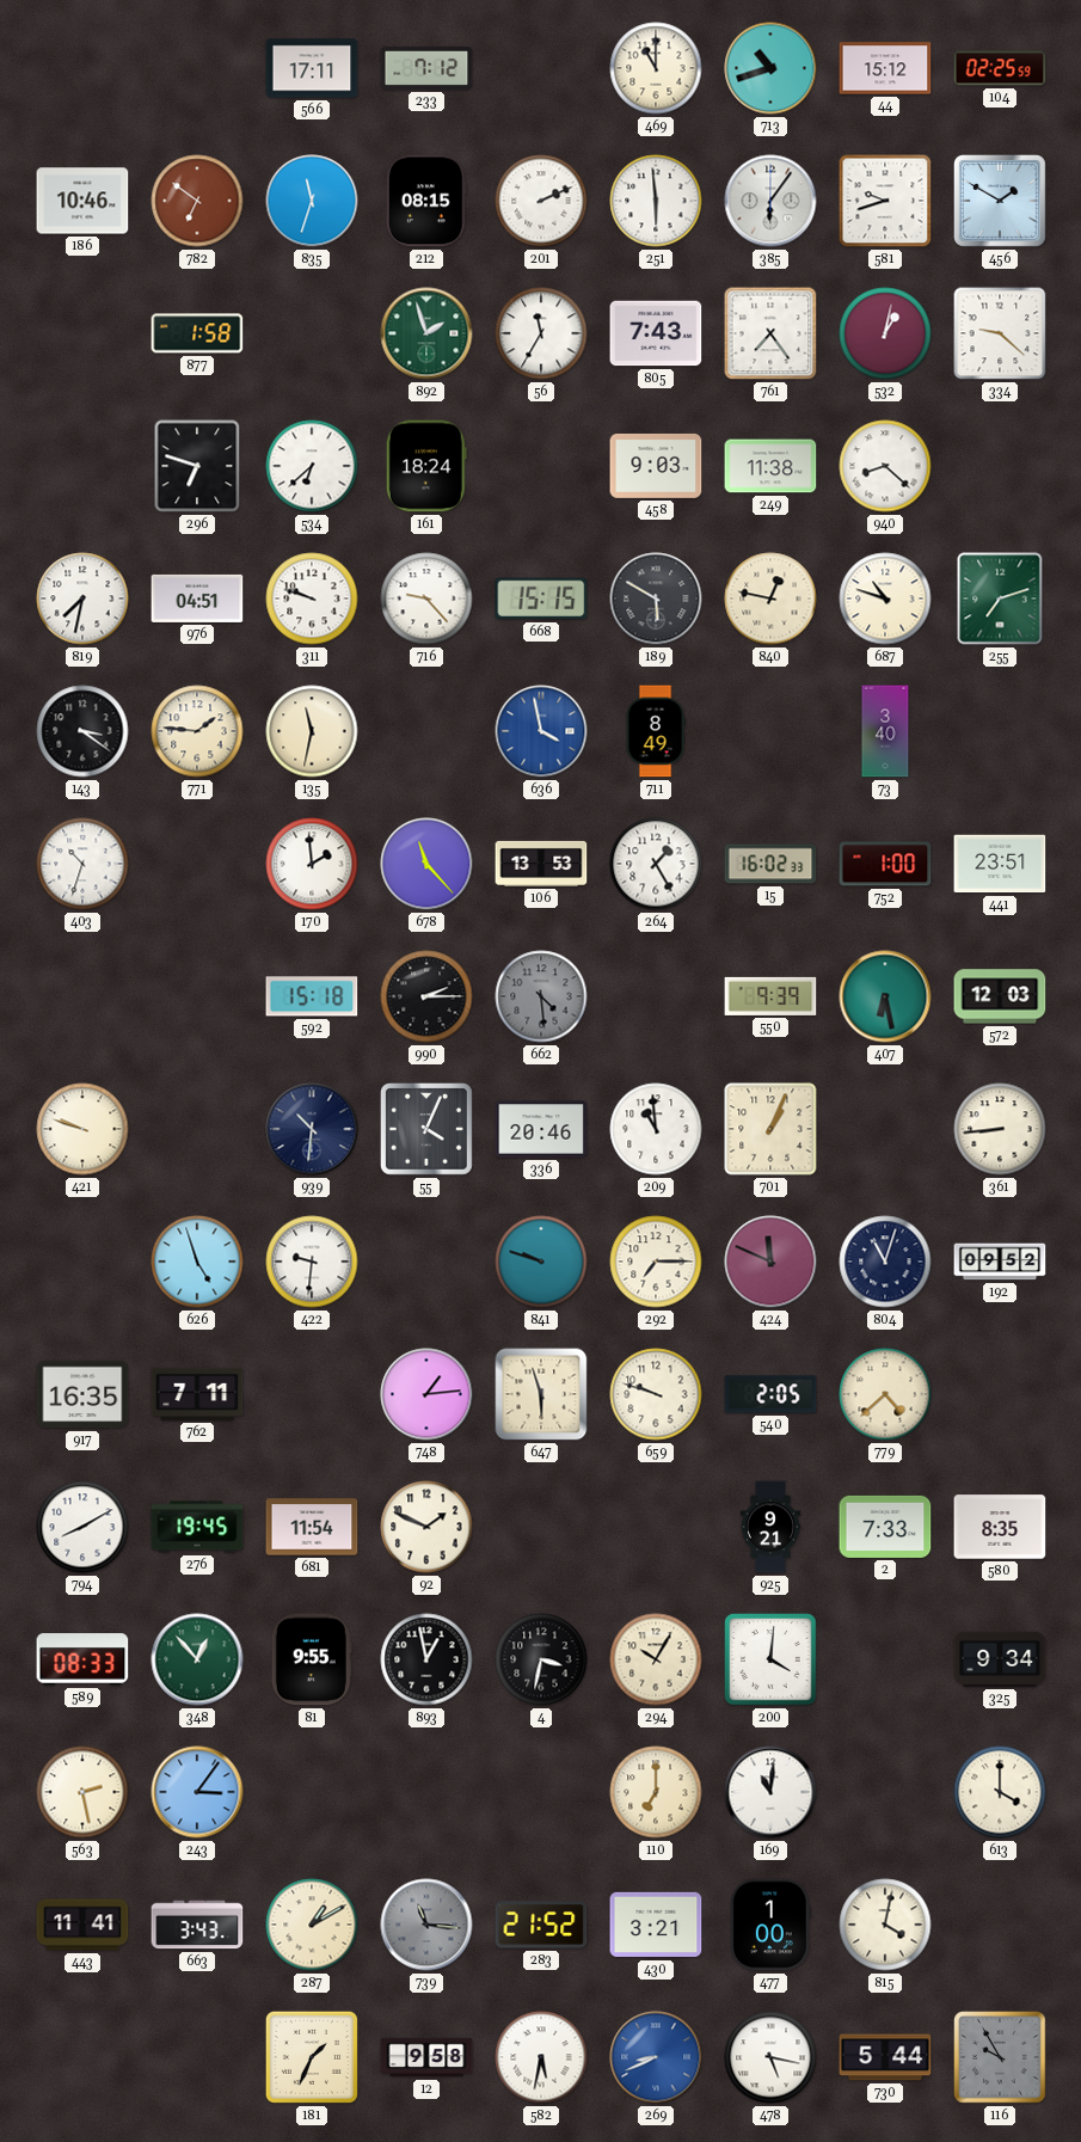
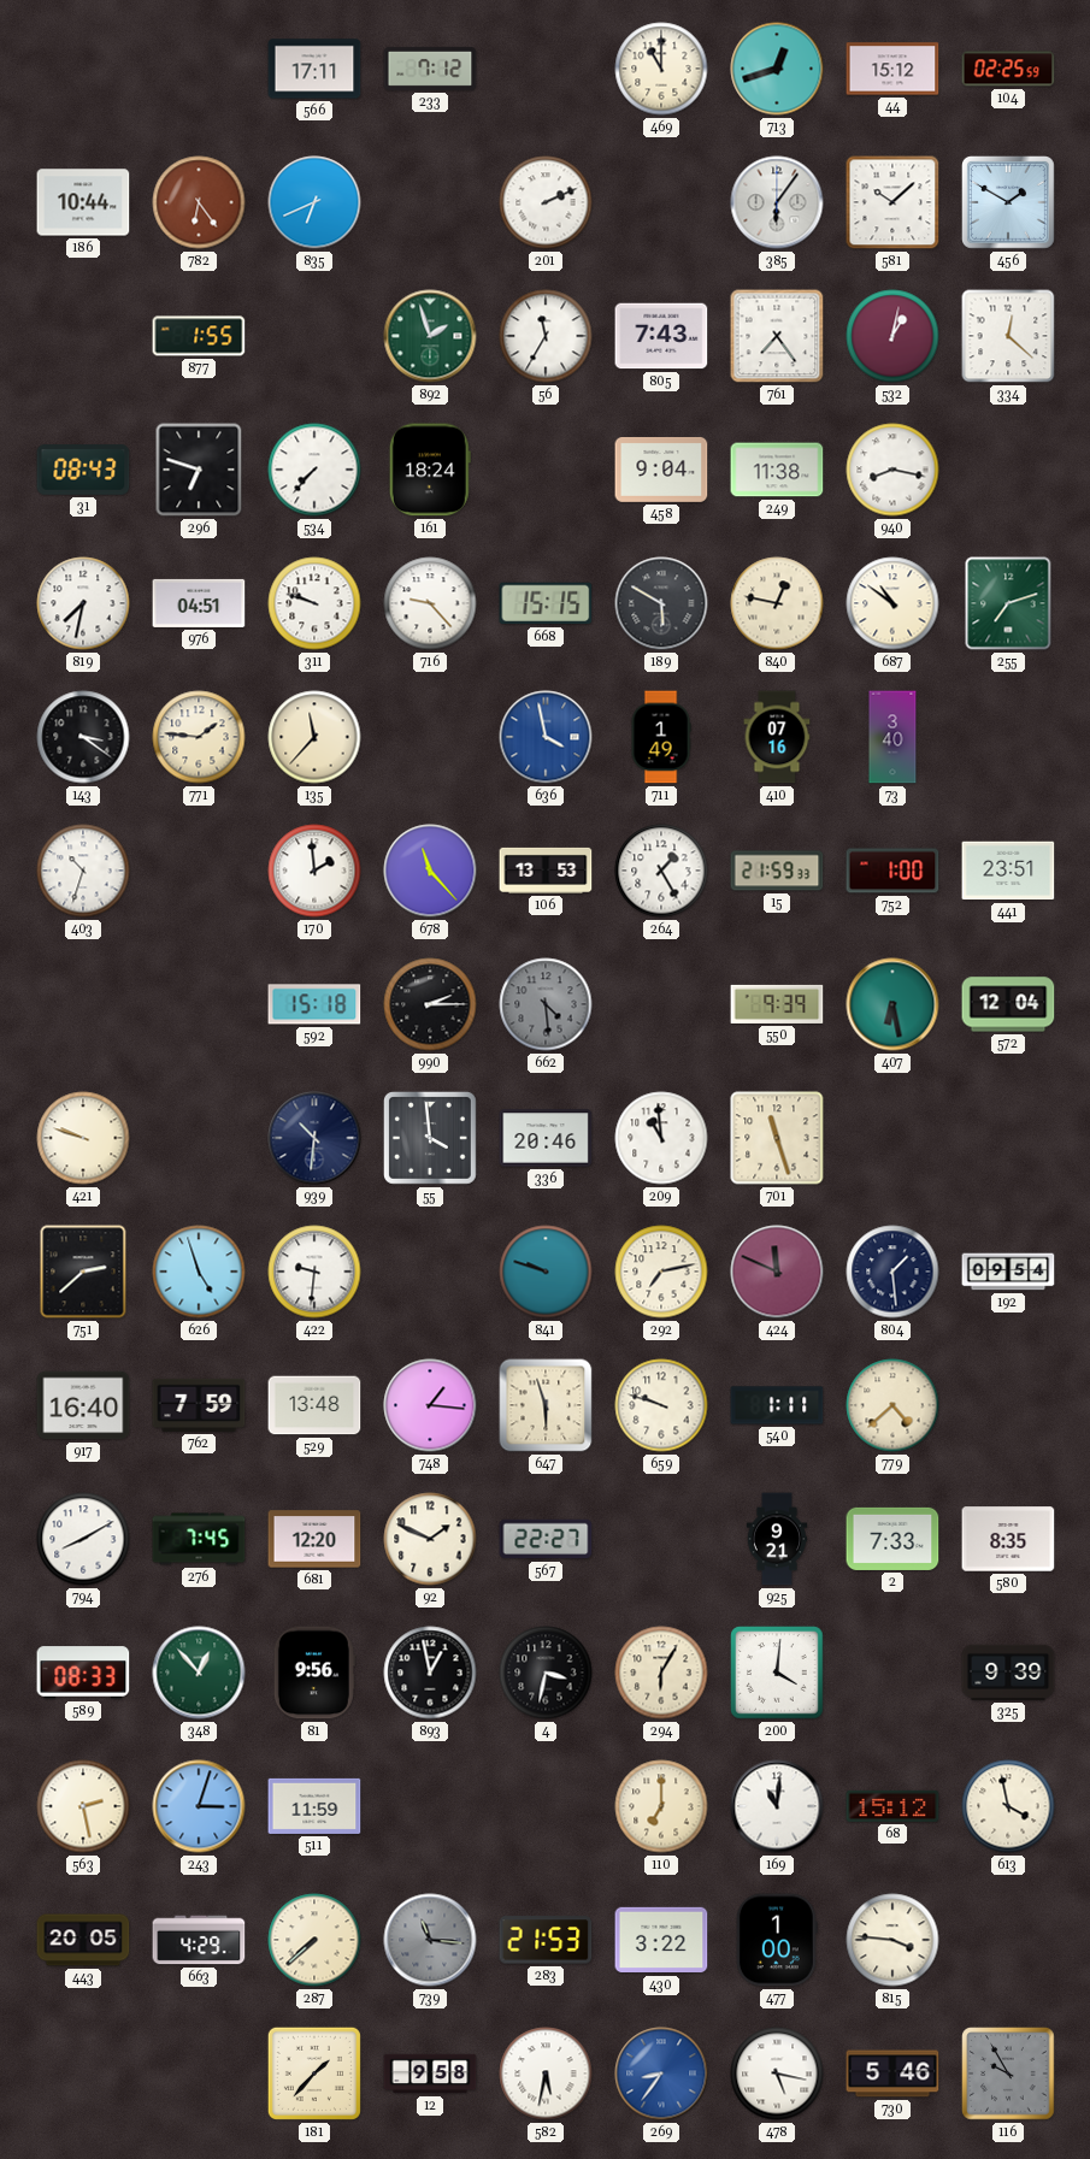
713: 10:42 -> 12:42
186: 10:46 -> 10:44
782: 6:51 -> 6:24
835: 11:33 -> 6:41
212: 08:15 -> none
251: 5:59 -> none
581: 9:42 -> 10:08
877: 1:58 -> 1:55
334: 9:22 -> 12:22
31: none -> 08:43
534: 6:38 -> 7:37
458: 9:03 -> 9:04
940: 8:22 -> 8:17
687: 10:48 -> 10:51
135: 11:32 -> 11:37
711: 8:49 -> 1:49
410: none -> 07:16
15: 16:02 -> 21:59
572: 12:03 -> 12:04
55: 4:04 -> 3:59
701: 1:04 -> 11:27
361: 8:44 -> none
751: none -> 2:38
292: 7:15 -> 7:13
804: 11:03 -> 1:29
192: 09:52 -> 09:54
917: 16:35 -> 16:40
762: 7:11 -> 7:59
529: none -> 13:48
748: 1:14 -> 1:16
540: 2:05 -> 1:11
276: 19:45 -> 7:45
681: 11:54 -> 12:20
567: none -> 22:27
81: 9:55 -> 9:56
294: 10:05 -> 6:05
325: 9:34 -> 9:39
243: 3:06 -> 3:03
511: none -> 11:59
68: none -> 15:12
613: 4:00 -> 3:58
443: 11:41 -> 20:05
663: 3:43 -> 4:29
287: 1:10 -> 7:38
283: 21:52 -> 21:53
430: 3:21 -> 3:22
815: 4:02 -> 3:46
181: 1:34 -> 1:37
269: 8:41 -> 8:36
730: 5:44 -> 5:46
